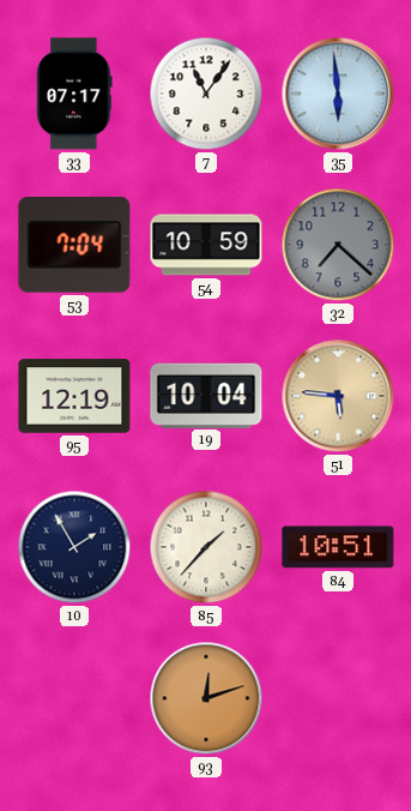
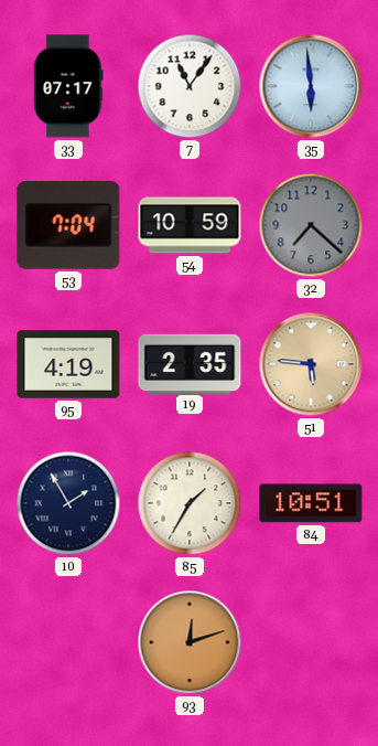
95: 12:19 -> 4:19
19: 10:04 -> 2:35
85: 1:37 -> 1:35
